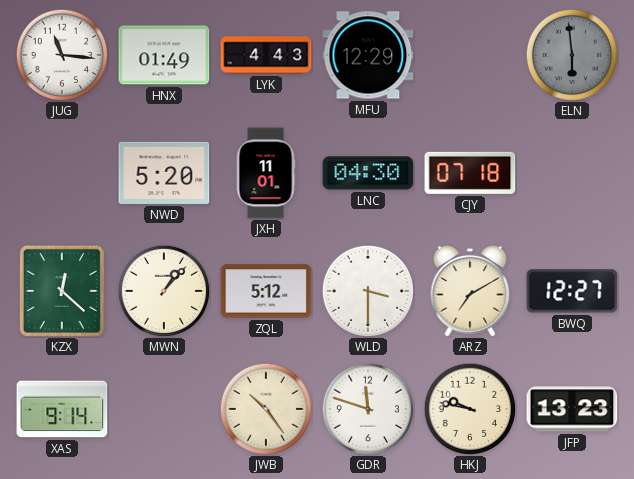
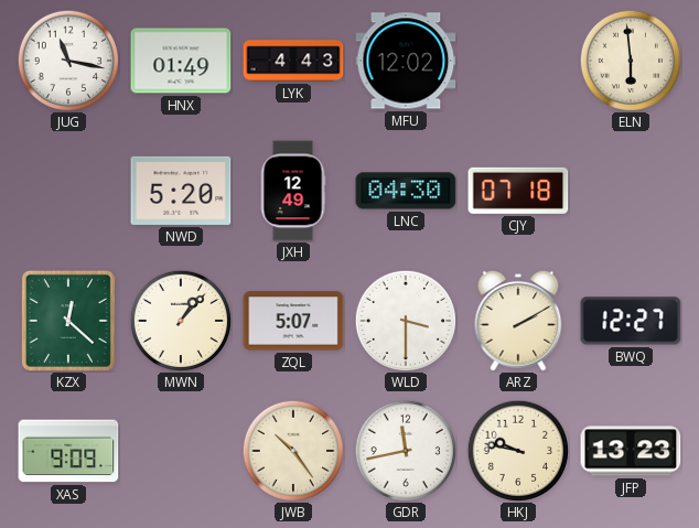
JUG: 11:16 -> 11:17
MFU: 12:29 -> 12:02
ELN dial: grey -> cream
JXH: 11:01 -> 12:49
ZQL: 5:12 -> 5:07
ARZ: 7:10 -> 2:10
XAS: 9:14 -> 9:09
GDR: 11:48 -> 11:43
